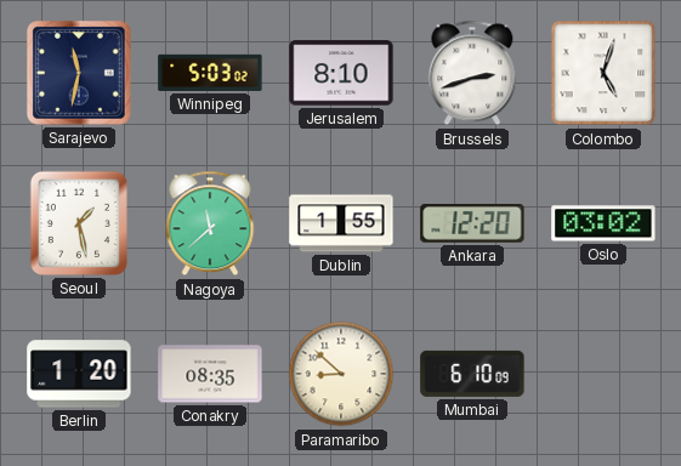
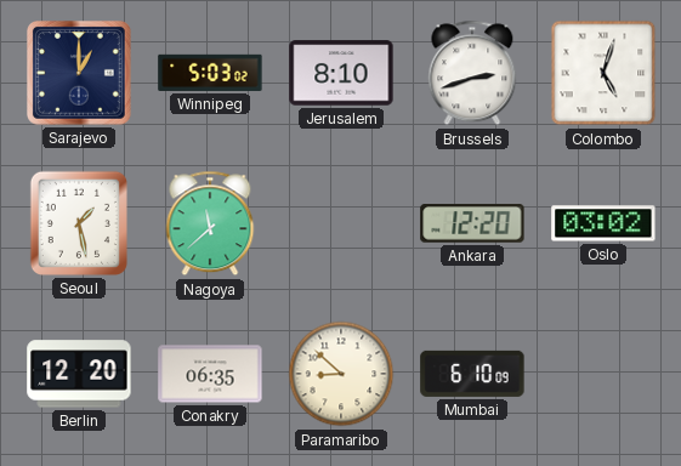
Sarajevo: 11:32 -> 1:00
Dublin: 1:55 -> none
Berlin: 1:20 -> 12:20
Conakry: 08:35 -> 06:35
